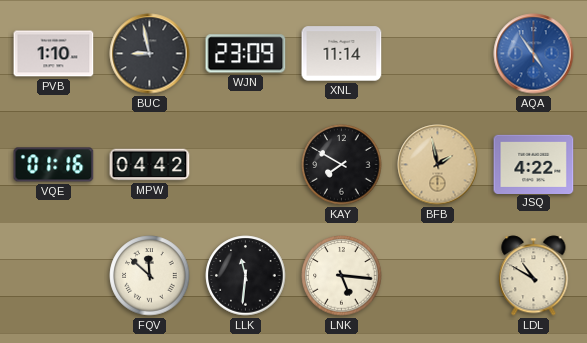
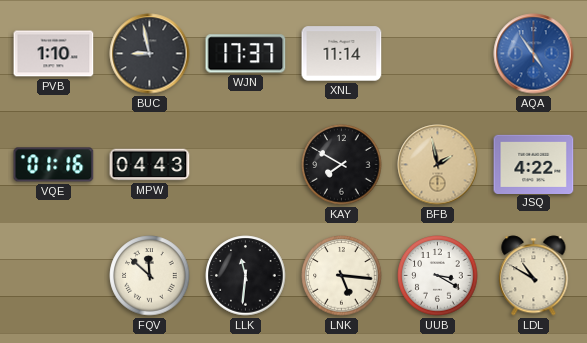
WJN: 23:09 -> 17:37
MPW: 04:42 -> 04:43
UUB: none -> 3:20
